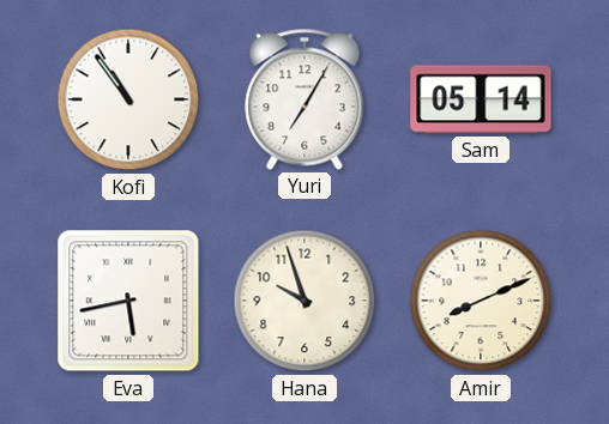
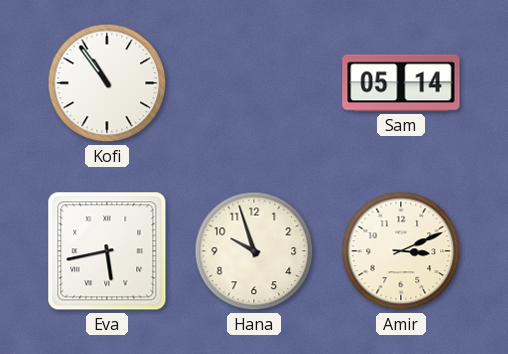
Yuri: 7:05 -> none
Amir: 8:11 -> 3:11
